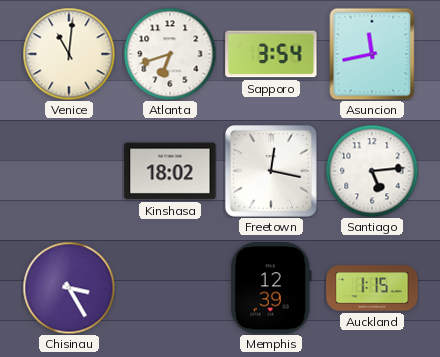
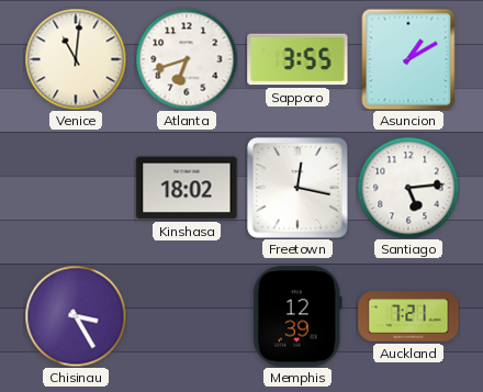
Sapporo: 3:54 -> 3:55
Asuncion: 11:43 -> 1:10
Auckland: 1:15 -> 7:21
